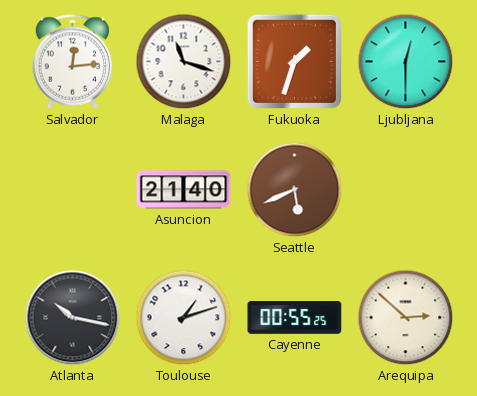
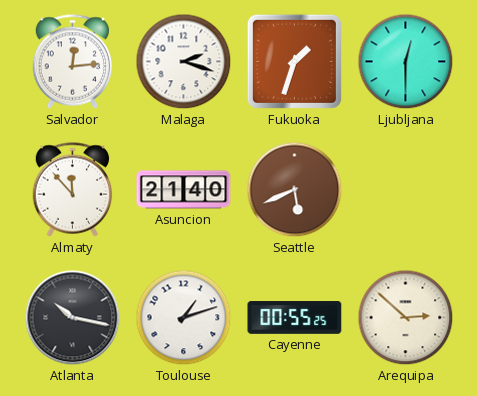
Malaga: 11:18 -> 2:18
Almaty: none -> 11:53
